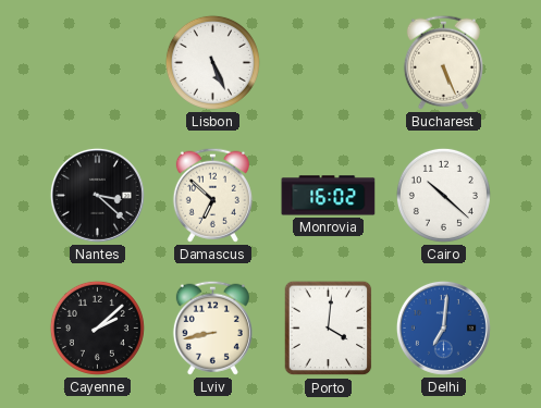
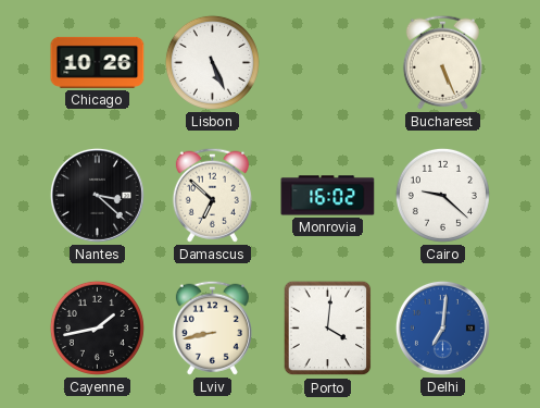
Chicago: none -> 10:26
Cairo: 10:22 -> 9:22
Cayenne: 2:08 -> 1:43
